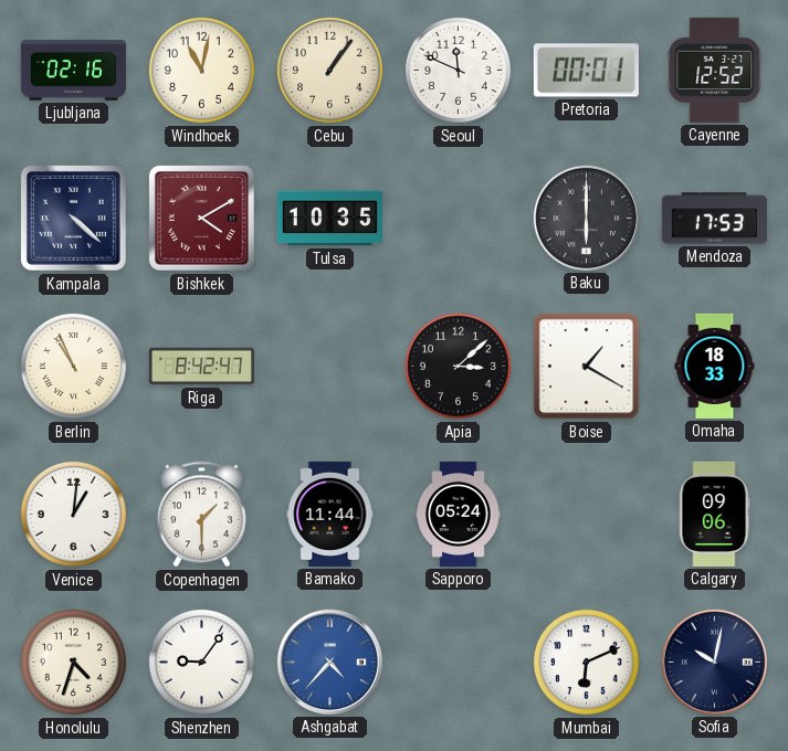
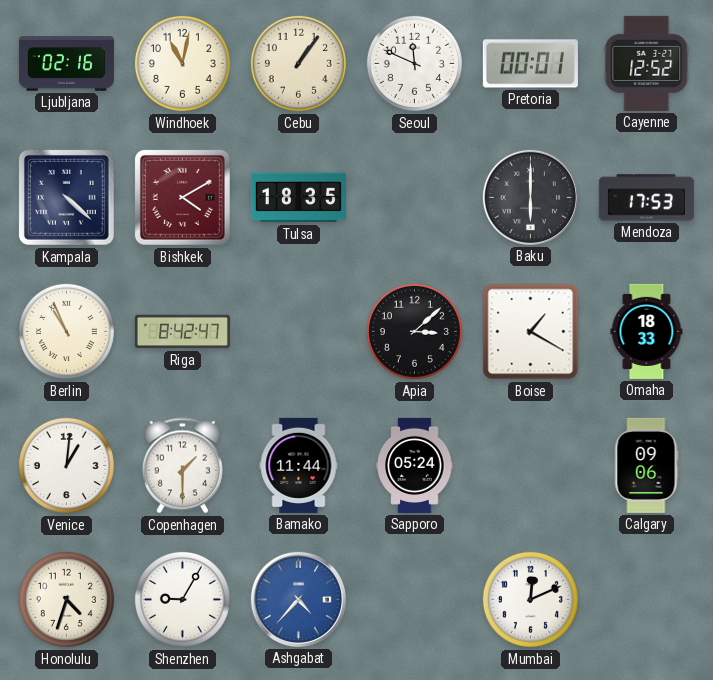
Tulsa: 10:35 -> 18:35
Shenzhen: 9:06 -> 9:05
Mumbai: 6:11 -> 12:11
Sofia: 10:02 -> none
